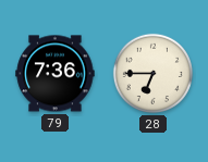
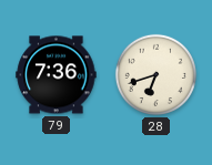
28: 6:45 -> 6:42
